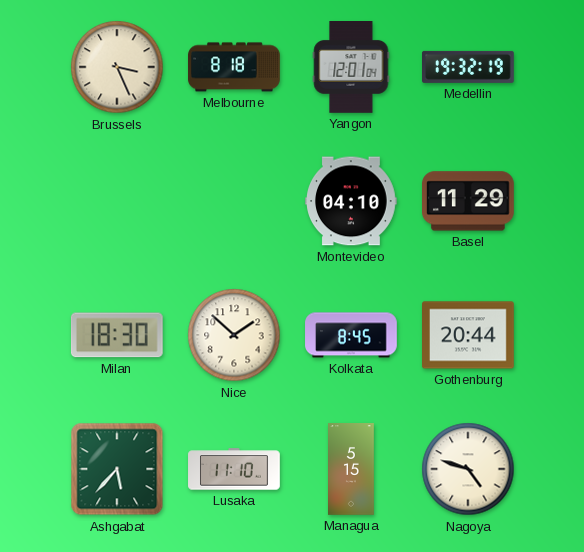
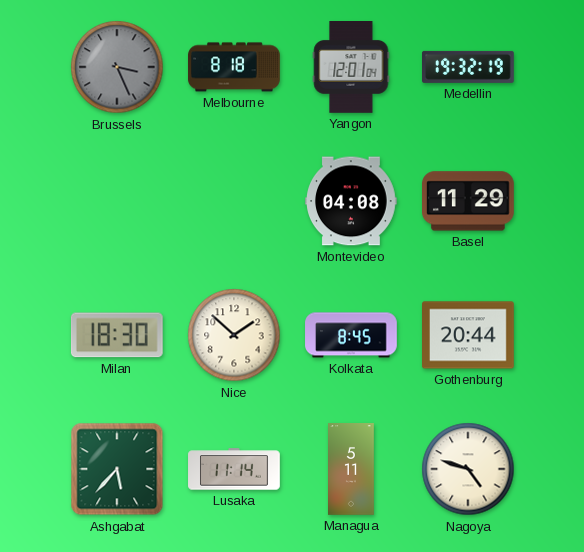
Brussels dial: cream -> grey
Montevideo: 04:10 -> 04:08
Lusaka: 11:10 -> 11:14
Managua: 5:15 -> 5:11
